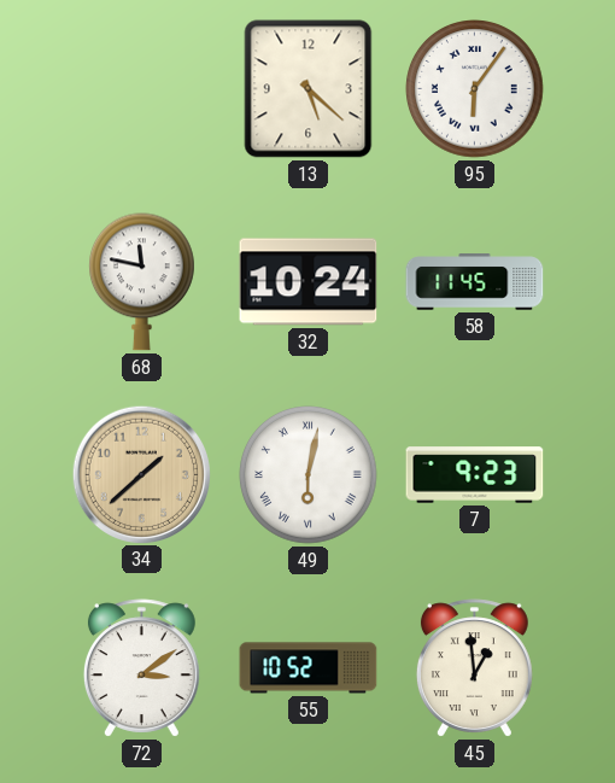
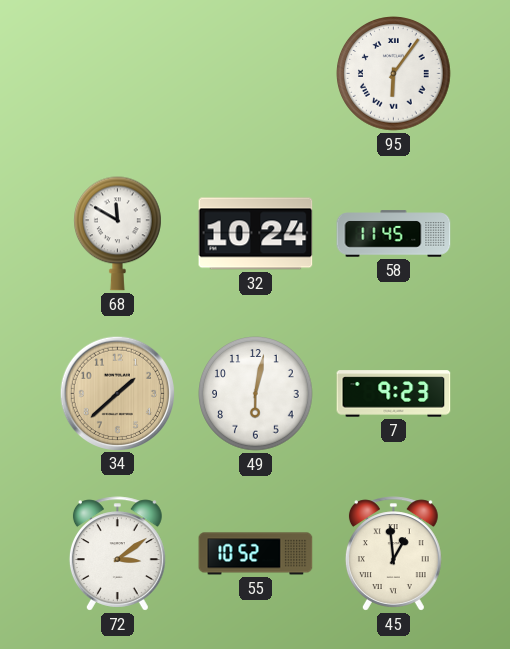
13: 5:22 -> none
68: 11:47 -> 11:50
49 numerals: Roman -> Arabic
